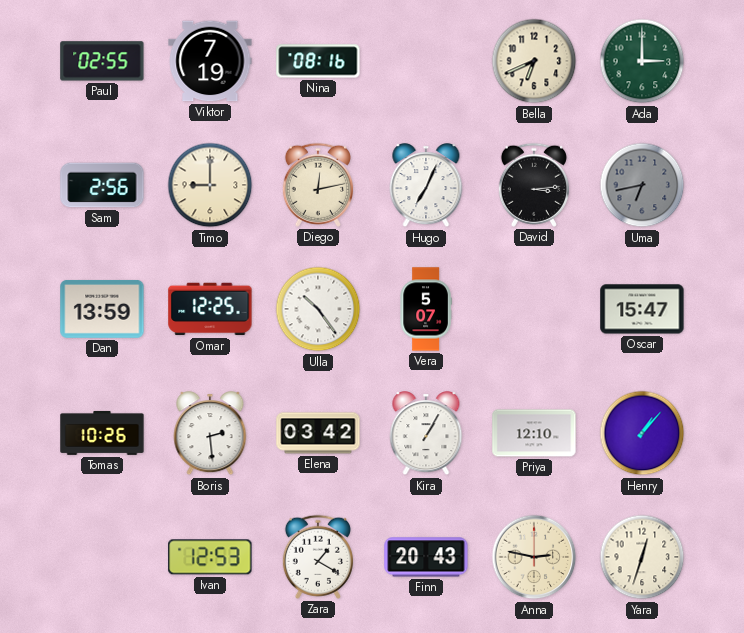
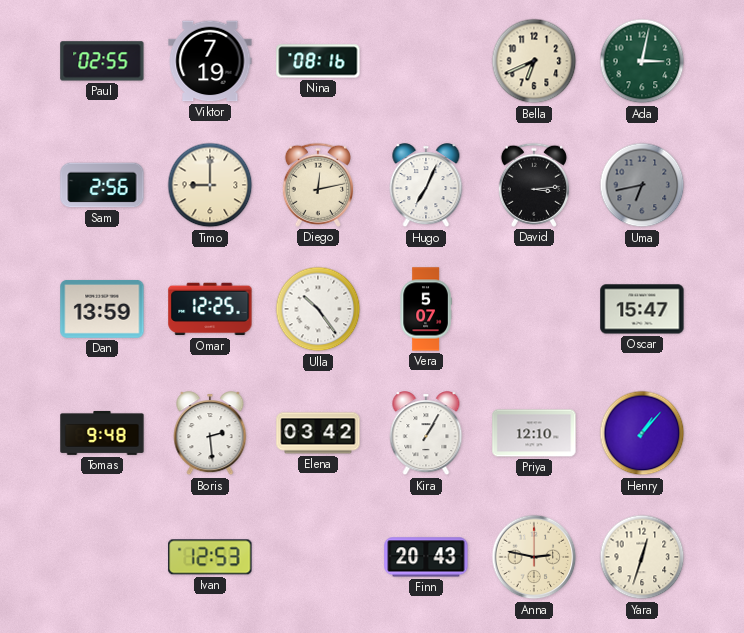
Ada: 3:00 -> 3:02
Tomas: 10:26 -> 9:48
Zara: 1:20 -> none
